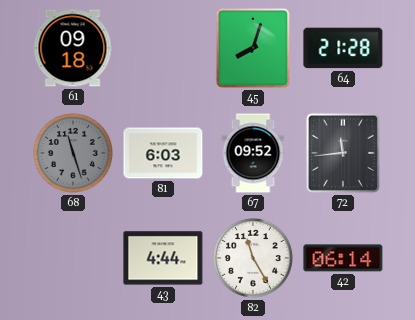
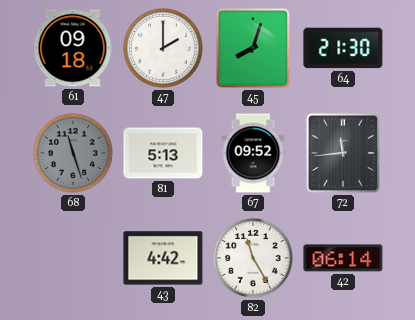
47: none -> 2:00
64: 21:28 -> 21:30
81: 6:03 -> 5:13
43: 4:44 -> 4:42
